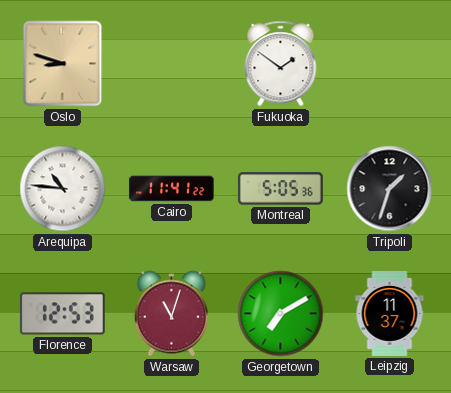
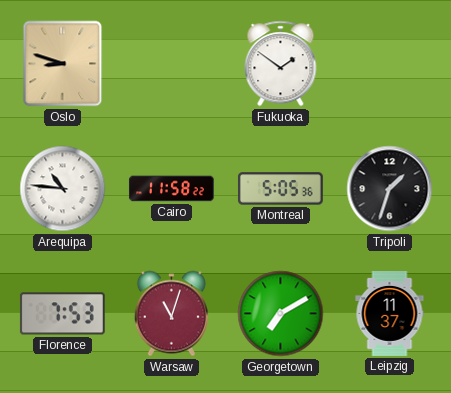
Cairo: 11:41 -> 11:58
Florence: 12:53 -> 7:53
